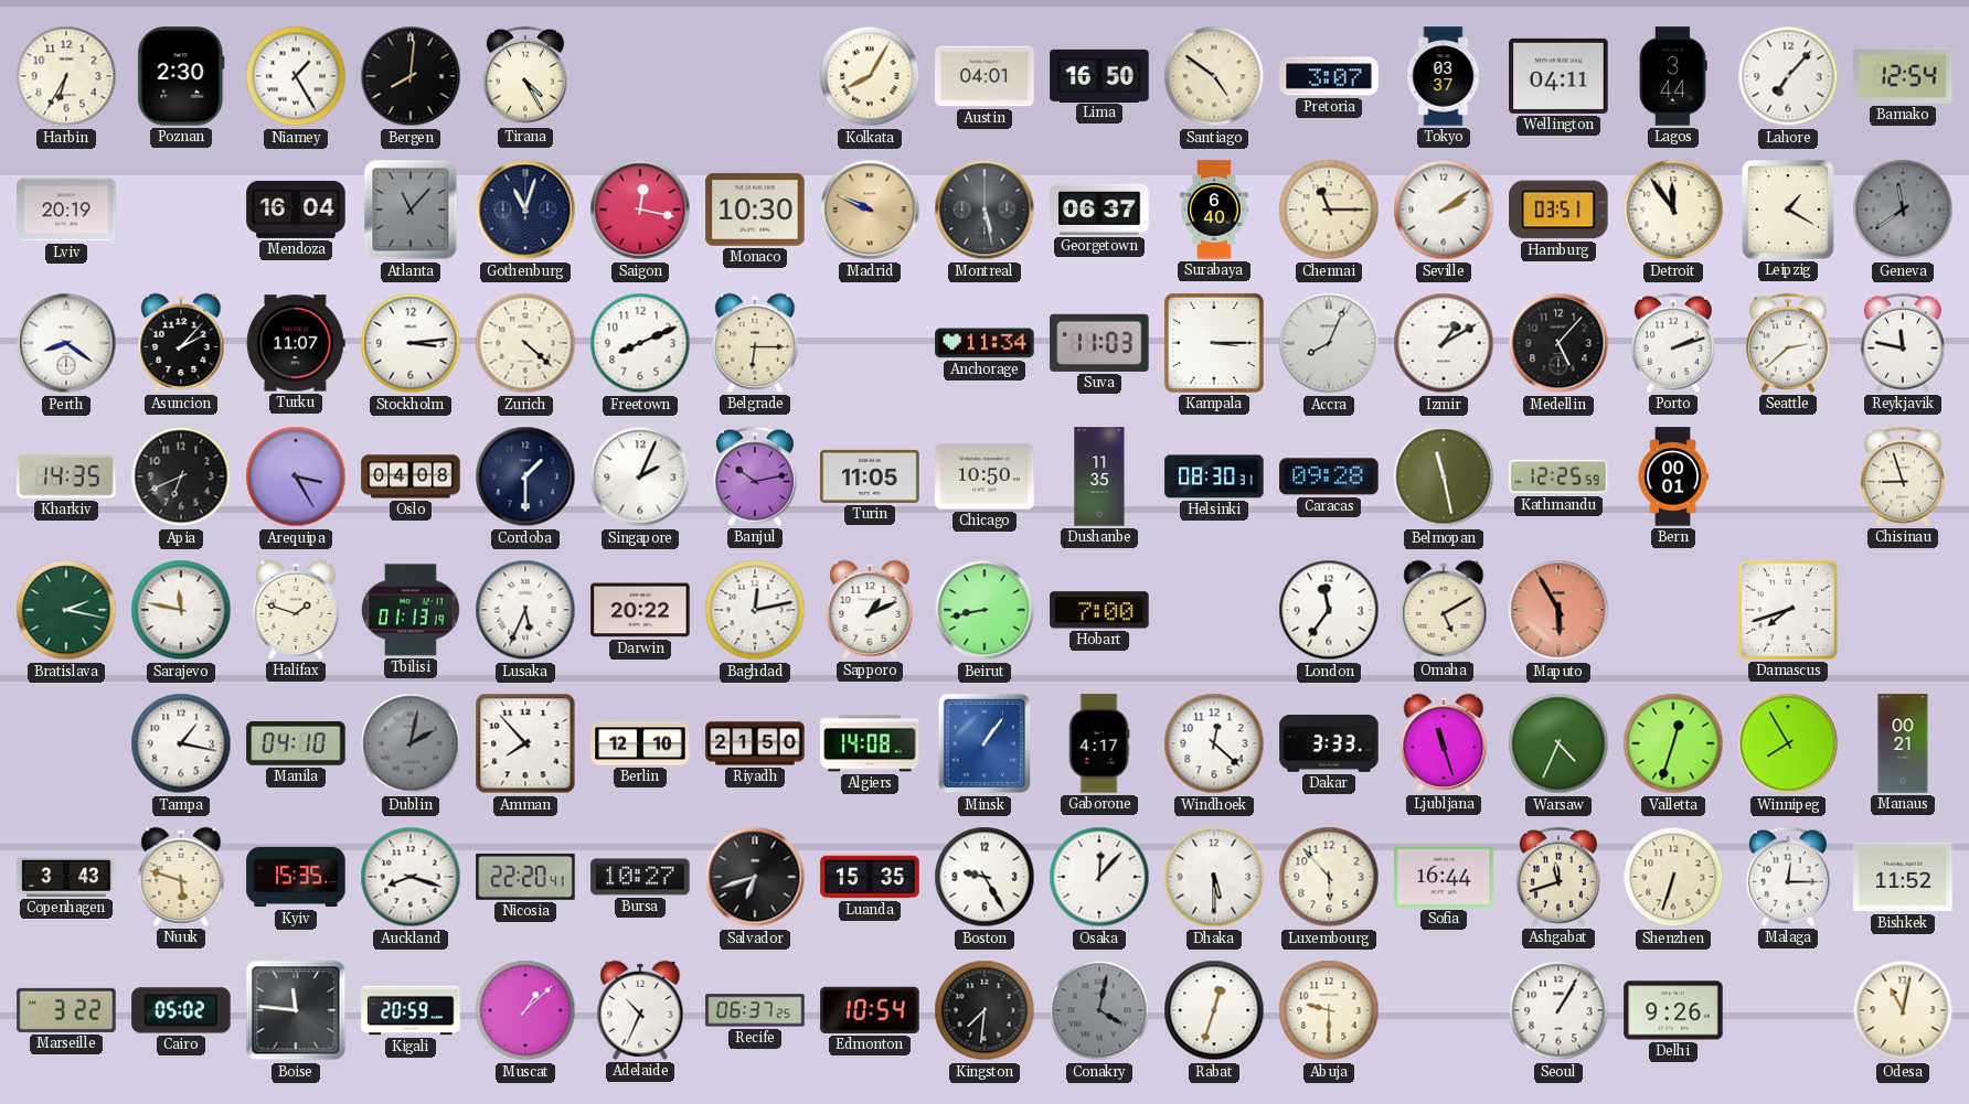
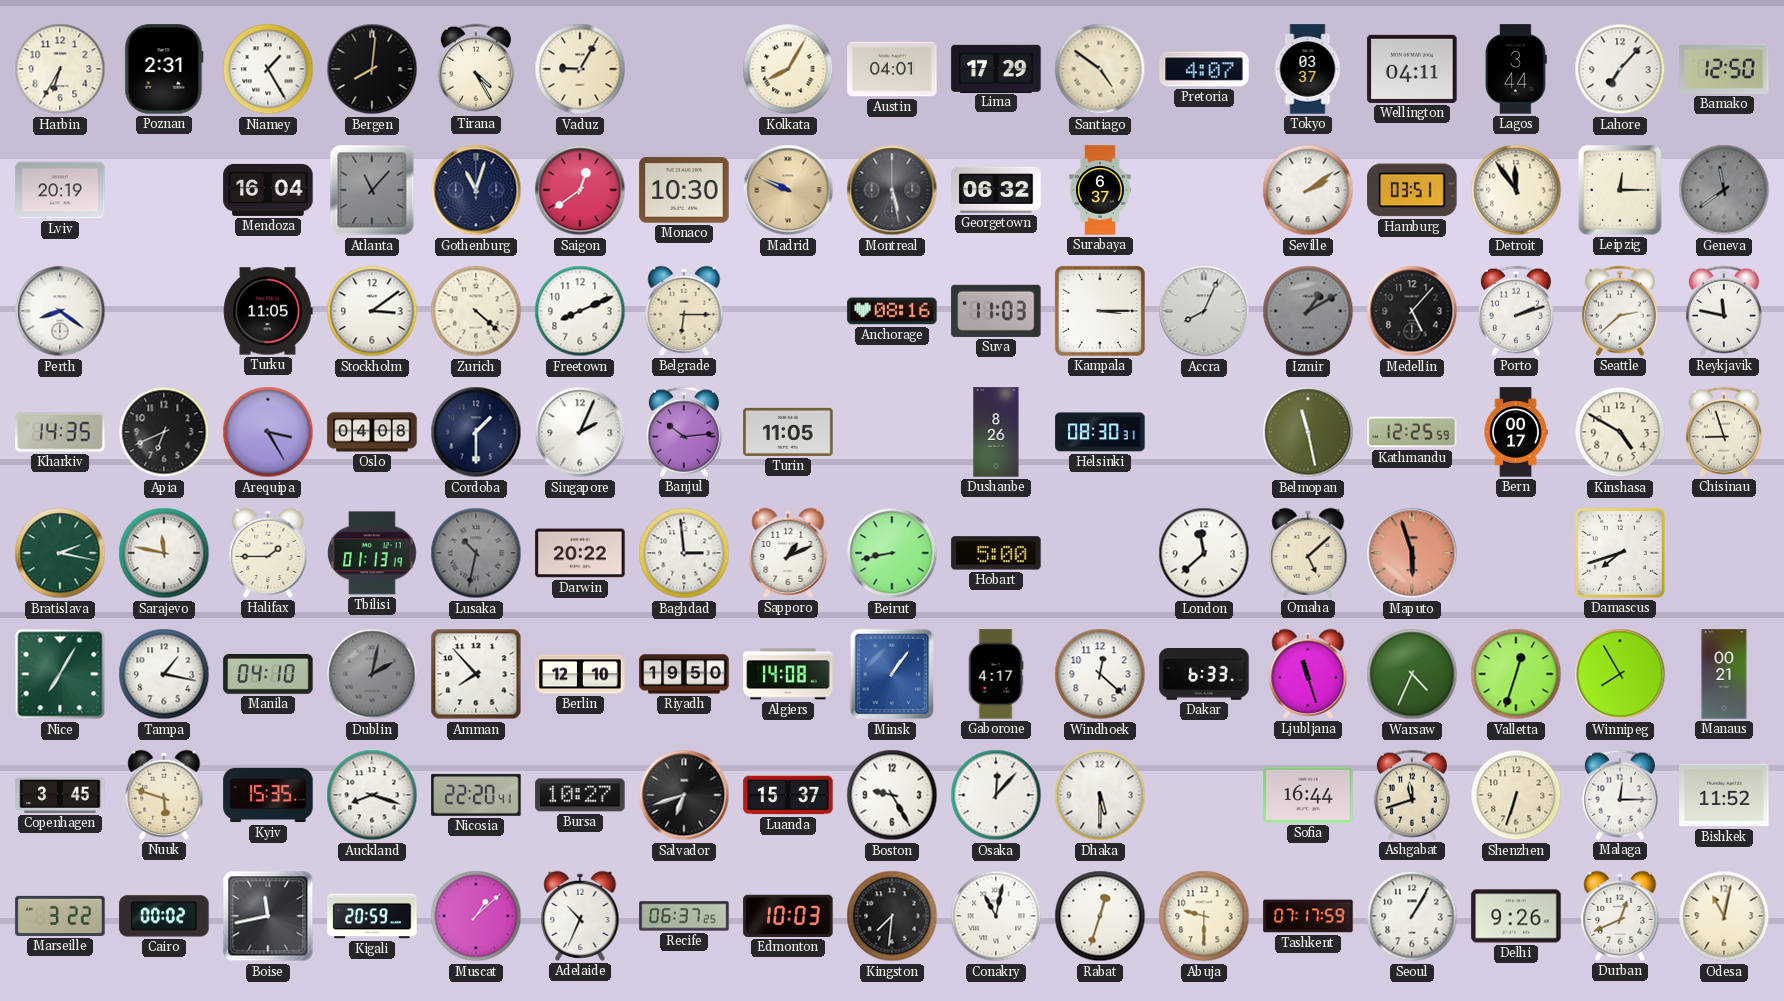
Poznan: 2:30 -> 2:31
Vaduz: none -> 9:05
Lima: 16:50 -> 17:29
Pretoria: 3:07 -> 4:07
Bamako: 12:54 -> 12:50
Saigon: 12:17 -> 12:39
Georgetown: 06:37 -> 06:32
Surabaya: 6:40 -> 6:37
Chennai: 11:15 -> none
Leipzig: 1:20 -> 12:15
Asuncion: 2:07 -> none
Turku: 11:07 -> 11:05
Stockholm: 3:14 -> 3:09
Anchorage: 11:34 -> 08:16
Izmir dial: white -> grey
Banjul: 10:13 -> 10:14
Chicago: 10:50 -> none
Dushanbe: 11:35 -> 8:26
Caracas: 09:28 -> none
Bern: 00:01 -> 00:17
Kinshasa: none -> 4:50
Halifax: 1:48 -> 1:45
Lusaka: 5:34 -> 10:32
Lusaka dial: white -> grey
Baghdad: 12:13 -> 2:59
Hobart: 7:00 -> 5:00
London: 11:36 -> 11:38
Omaha: 5:10 -> 5:08
Maputo: 5:55 -> 5:57
Nice: none -> 7:05
Riyadh: 21:50 -> 19:50
Dakar: 3:33 -> 6:33
Copenhagen: 3:43 -> 3:45
Luanda: 15:35 -> 15:37
Luxembourg: 5:53 -> none
Cairo: 05:02 -> 00:02
Boise: 11:46 -> 11:43
Edmonton: 10:54 -> 10:03
Conakry: 4:02 -> 11:02
Conakry dial: grey -> white
Tashkent: none -> 07:17
Durban: none -> 12:41
